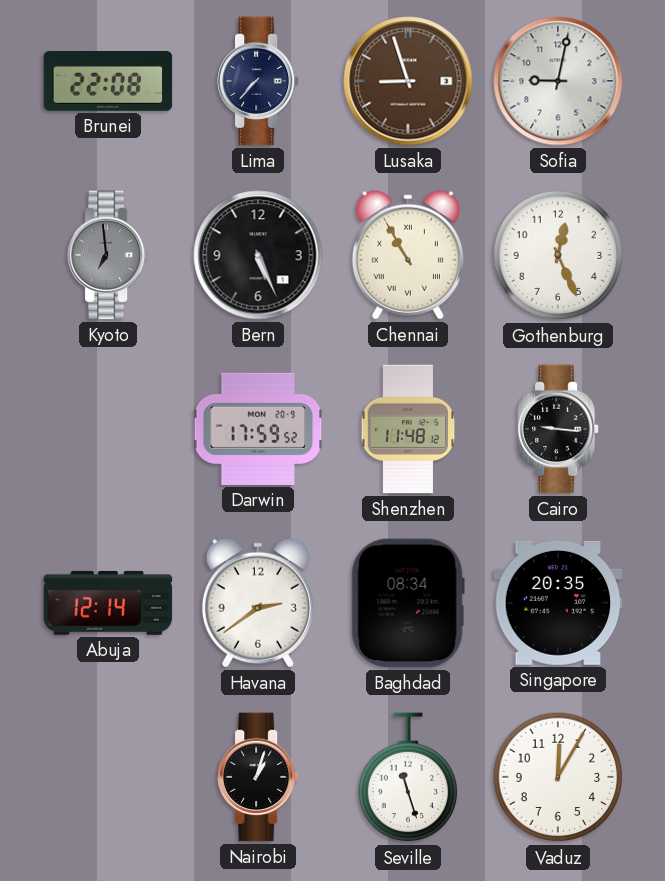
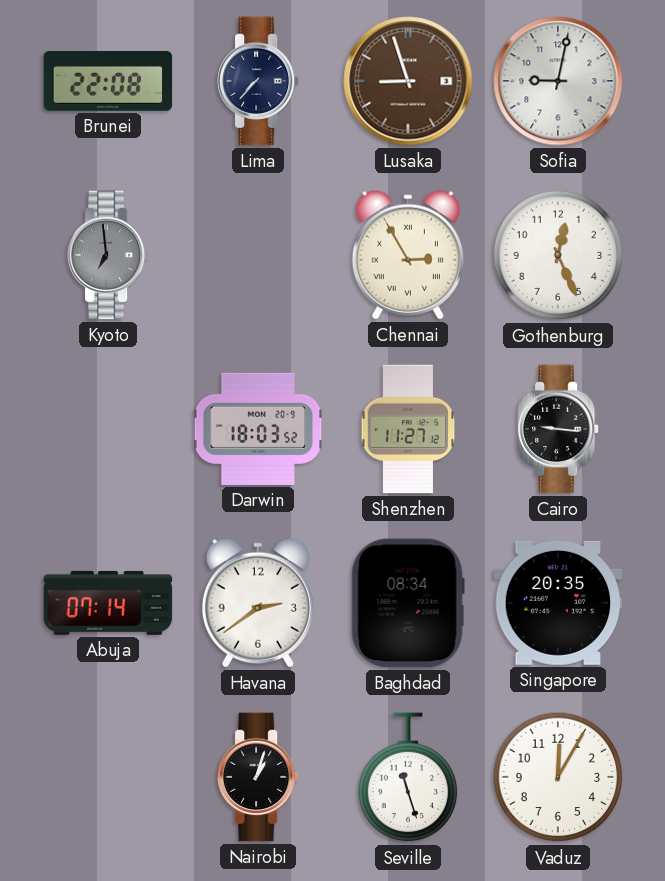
Bern: 5:26 -> none
Chennai: 10:55 -> 2:55
Darwin: 17:59 -> 18:03
Shenzhen: 11:48 -> 11:27
Abuja: 12:14 -> 07:14
